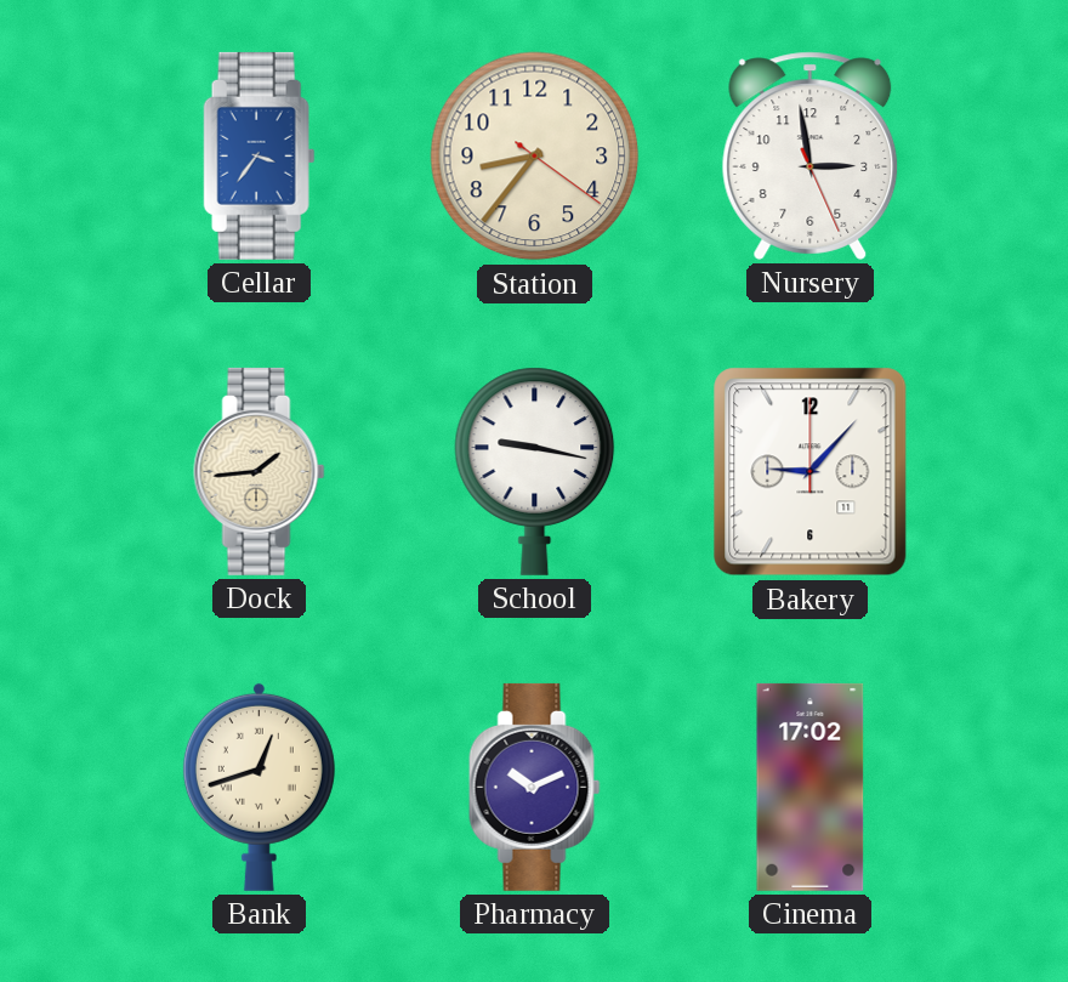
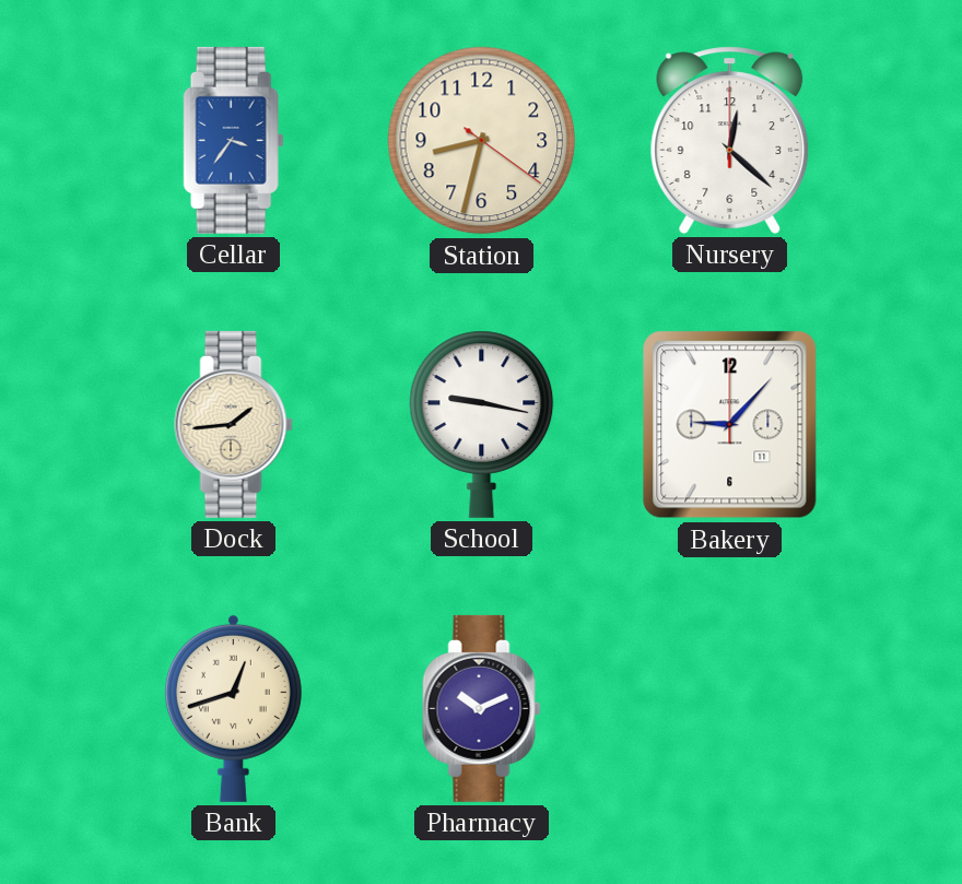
Station: 8:36 -> 8:32
Nursery: 2:58 -> 12:22
Cinema: 17:02 -> none
